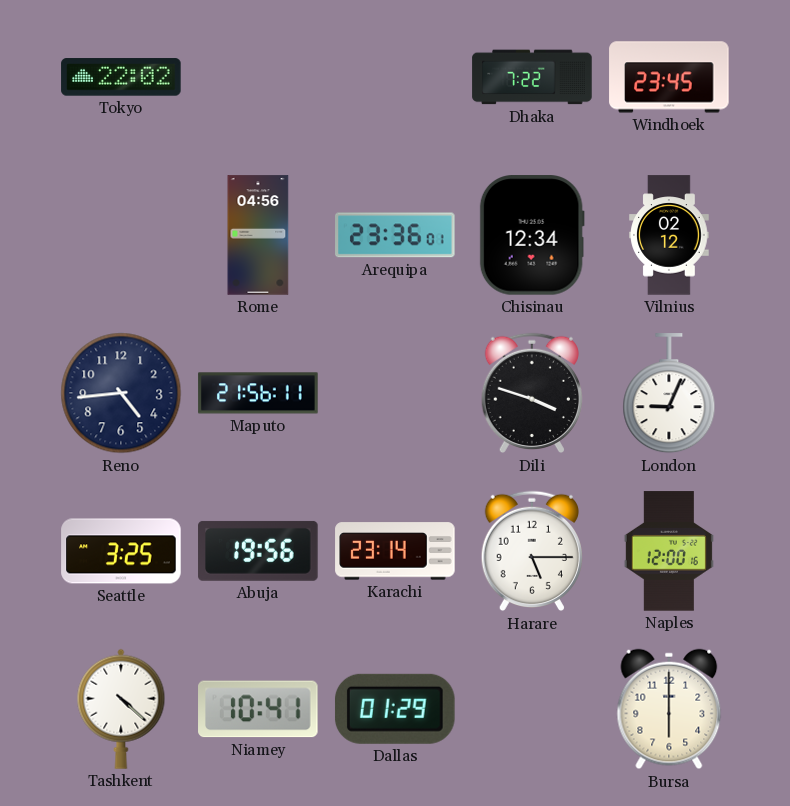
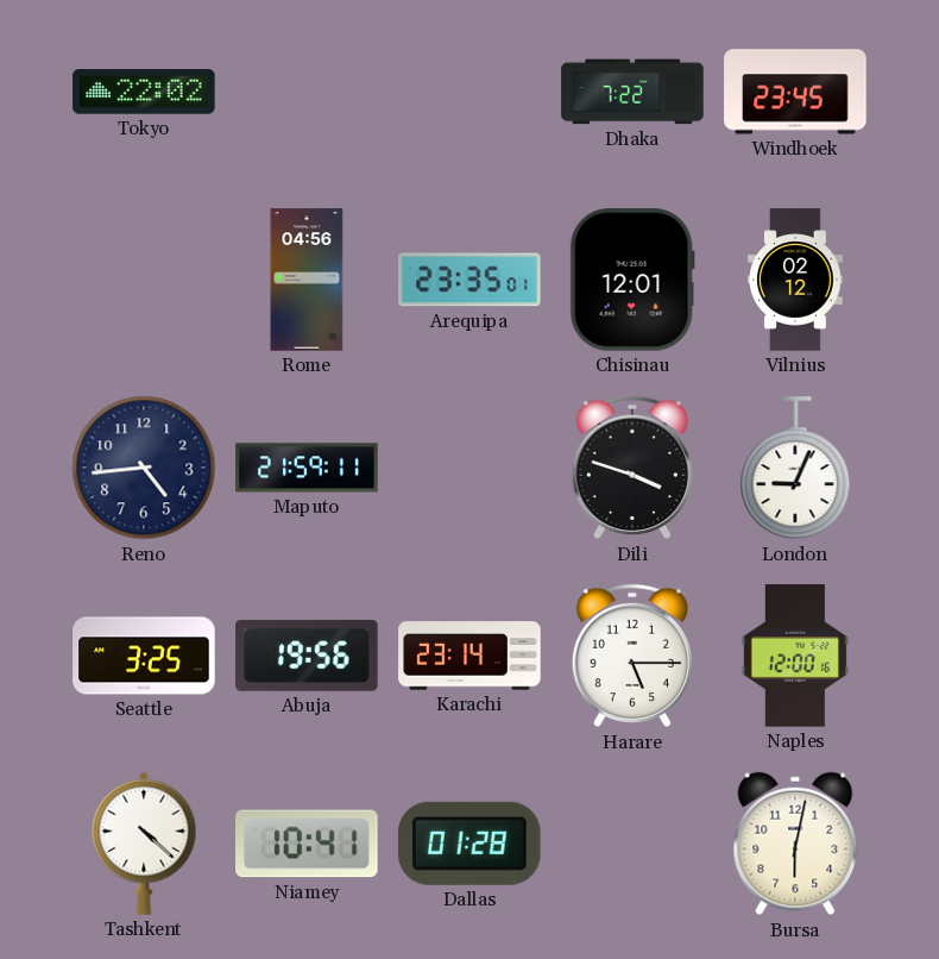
Arequipa: 23:36 -> 23:35
Chisinau: 12:34 -> 12:01
Maputo: 21:56 -> 21:59
Dallas: 01:29 -> 01:28
Bursa: 6:00 -> 6:02
